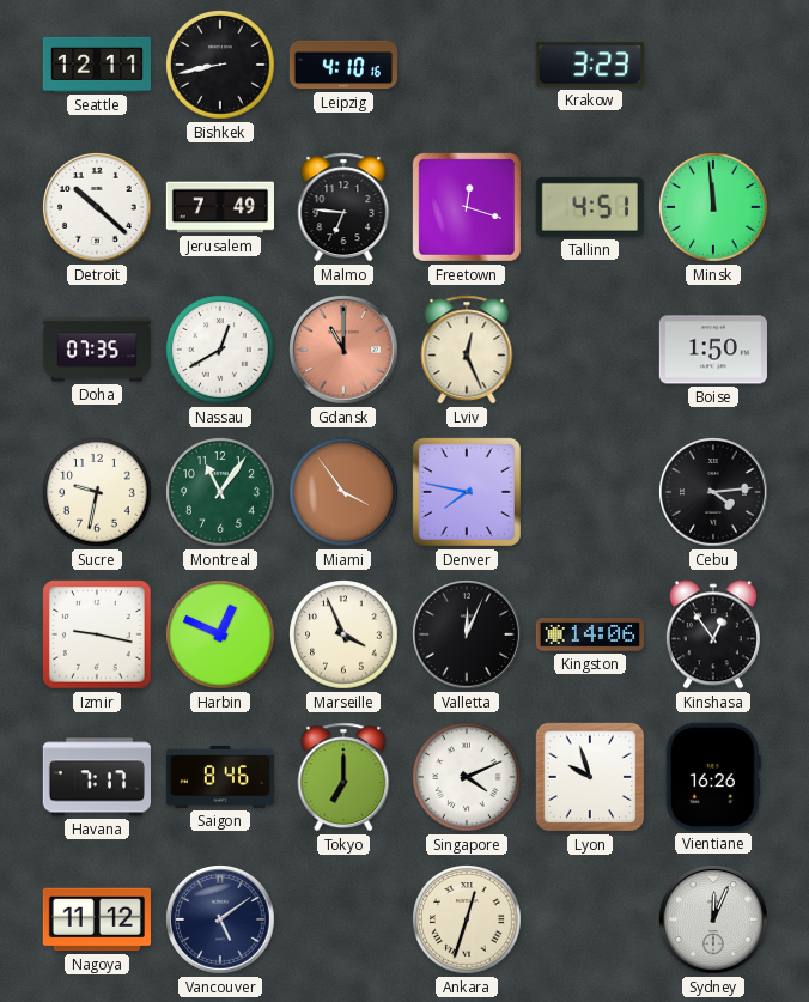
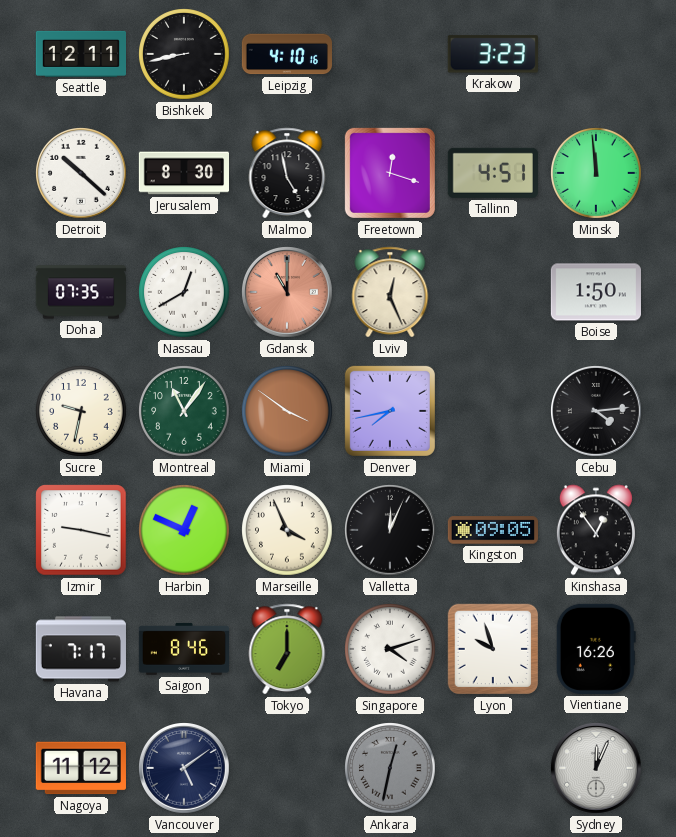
Jerusalem: 7:49 -> 8:30
Malmo: 6:46 -> 4:58
Miami: 3:54 -> 3:51
Denver: 7:47 -> 7:43
Kingston: 14:06 -> 09:05
Singapore: 4:11 -> 4:12
Ankara: 12:33 -> 12:32
Ankara dial: cream -> grey
